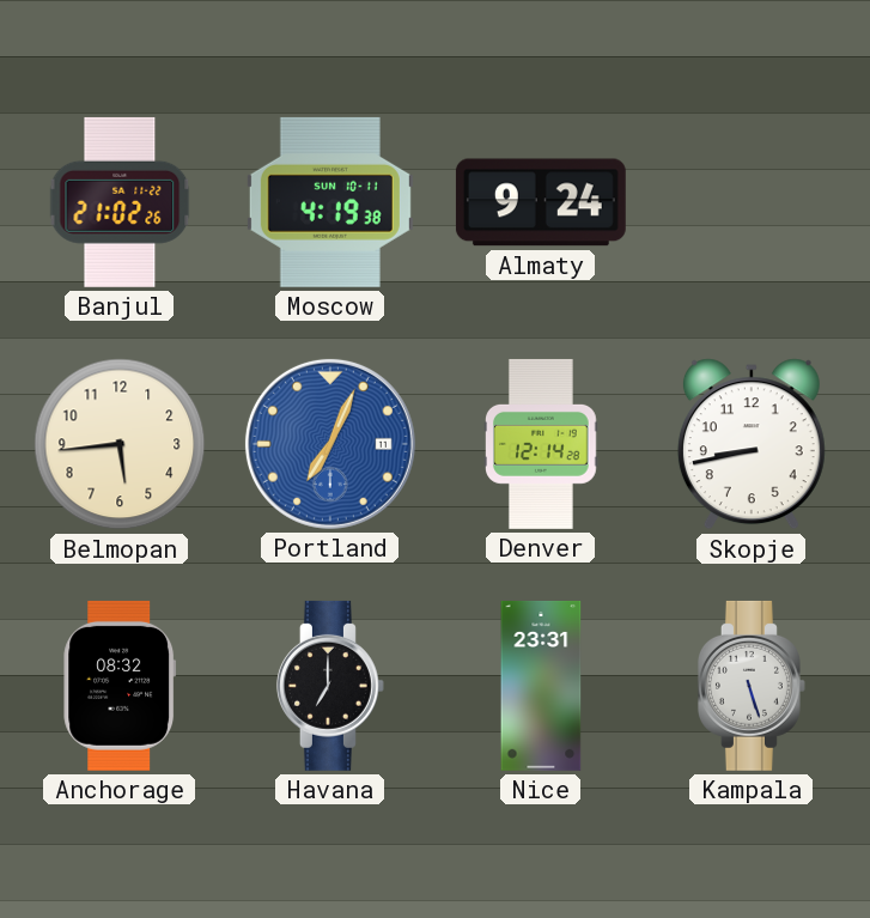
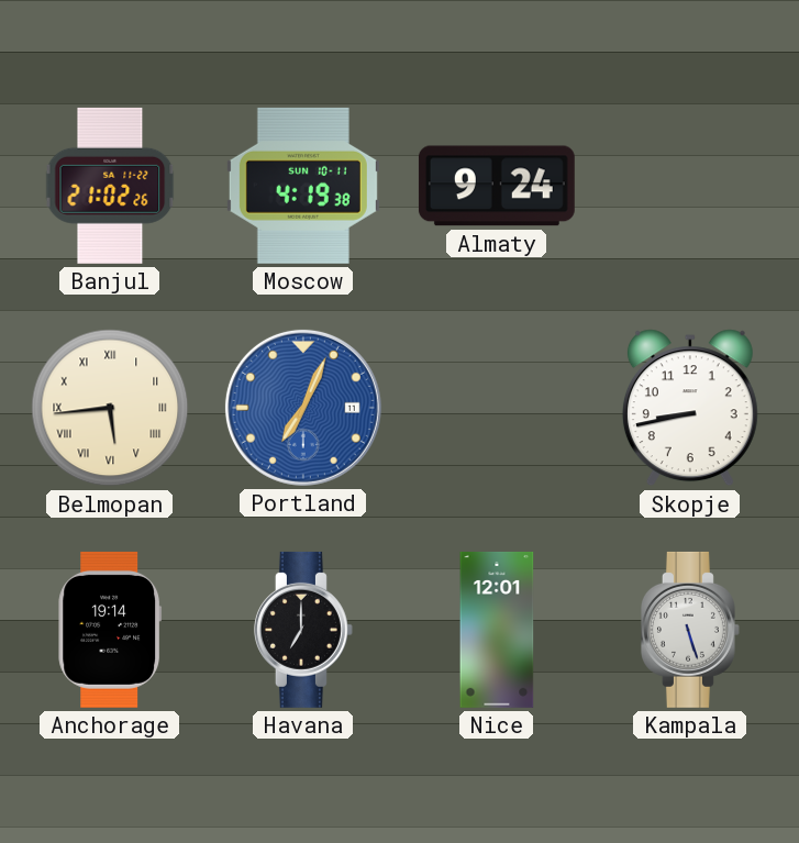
Belmopan numerals: Arabic -> Roman
Denver: 12:14 -> none
Anchorage: 08:32 -> 19:14
Nice: 23:31 -> 12:01
